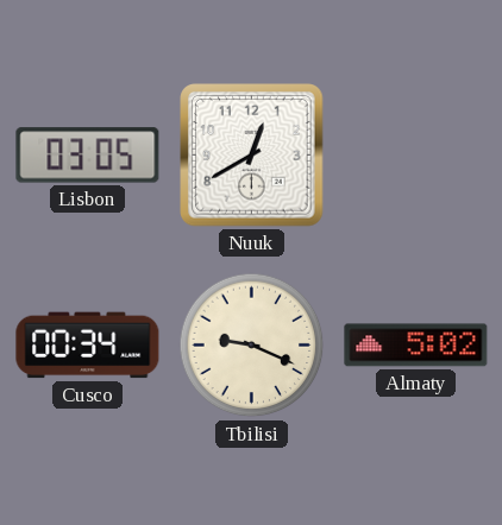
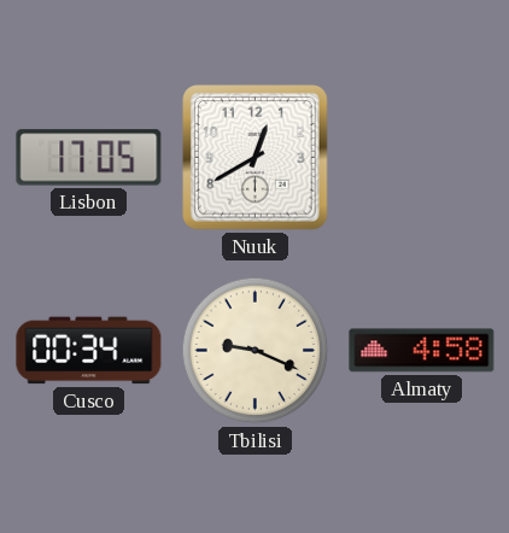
Lisbon: 03:05 -> 17:05
Almaty: 5:02 -> 4:58
